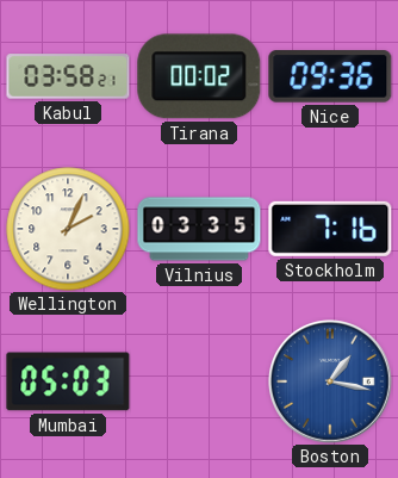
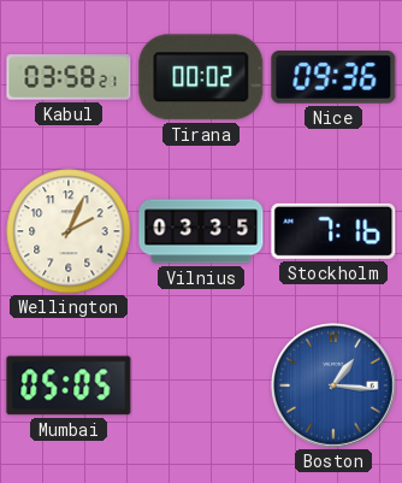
Mumbai: 05:03 -> 05:05
Boston: 1:17 -> 1:16
